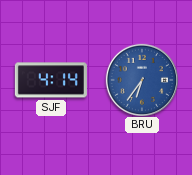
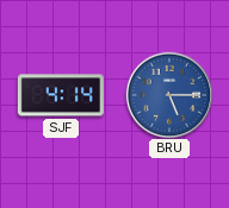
BRU: 6:36 -> 5:15
